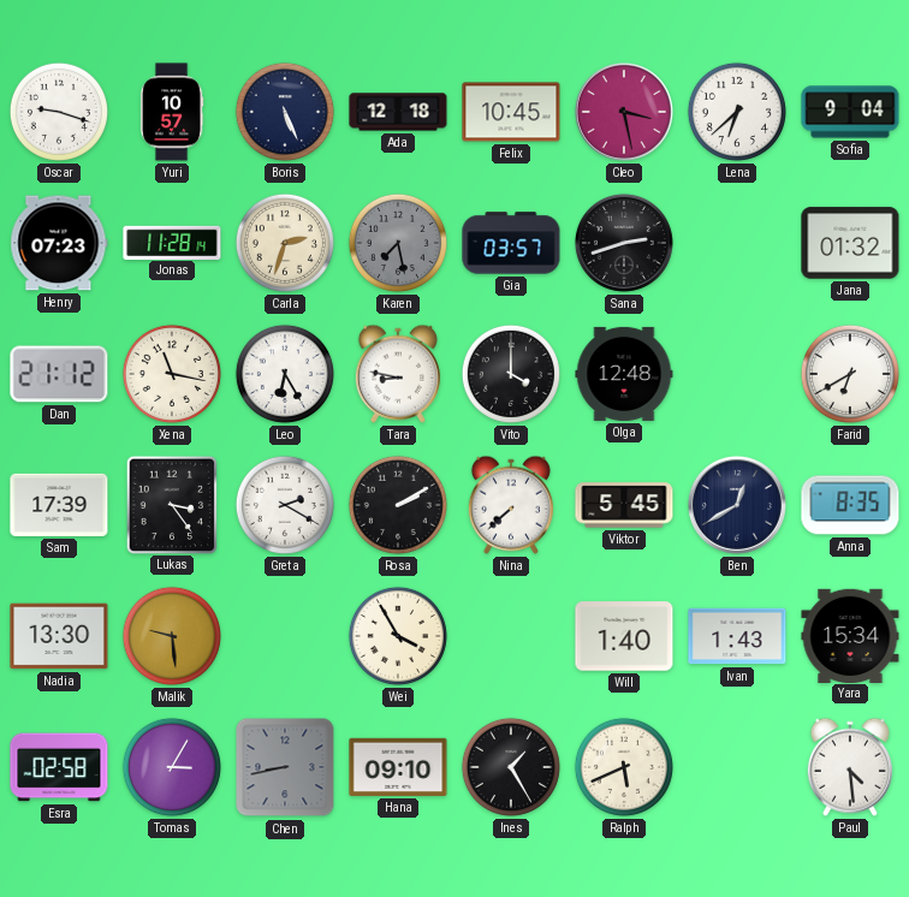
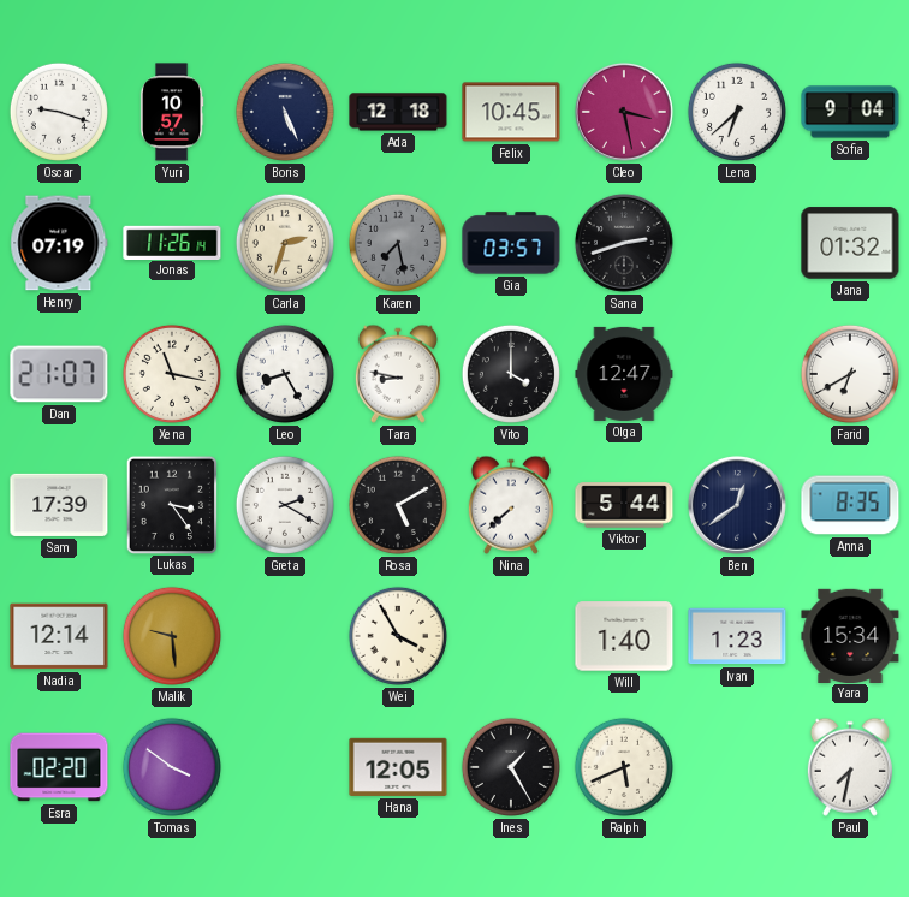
Henry: 07:23 -> 07:19
Jonas: 11:28 -> 11:26
Dan: 21:12 -> 21:07
Leo: 6:25 -> 8:25
Olga: 12:48 -> 12:47
Rosa: 2:10 -> 5:10
Viktor: 5:45 -> 5:44
Ben: 12:40 -> 12:39
Nadia: 13:30 -> 12:14
Ivan: 1:43 -> 1:23
Esra: 02:58 -> 02:20
Tomas: 3:05 -> 3:51
Chen: 8:43 -> none
Hana: 09:10 -> 12:05
Paul: 4:29 -> 7:32
